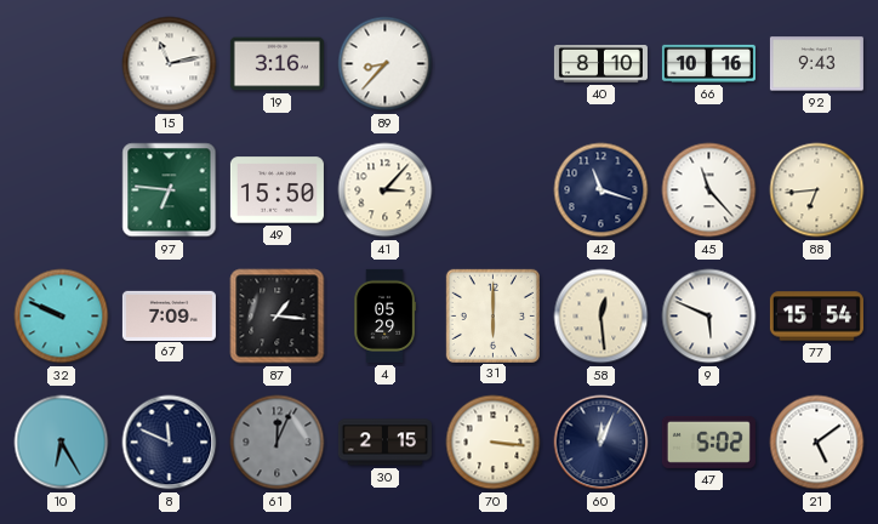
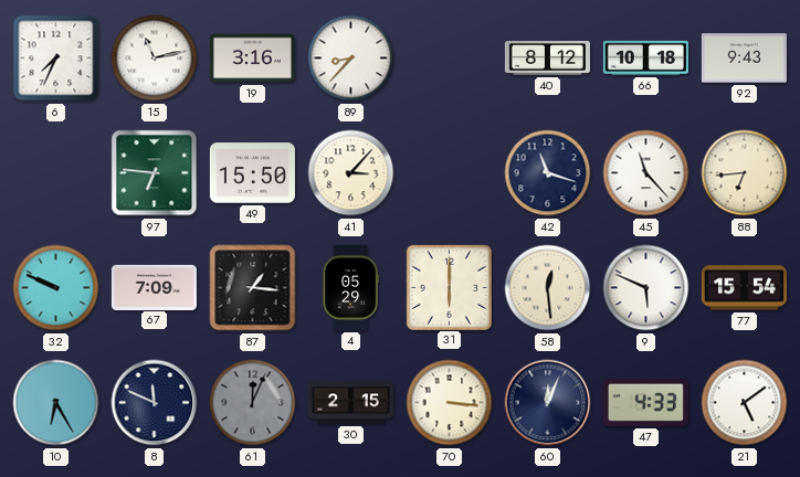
6: none -> 7:34
40: 8:10 -> 8:12
66: 10:16 -> 10:18
47: 5:02 -> 4:33
